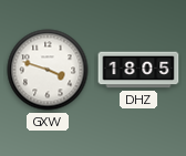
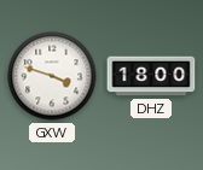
DHZ: 18:05 -> 18:00
